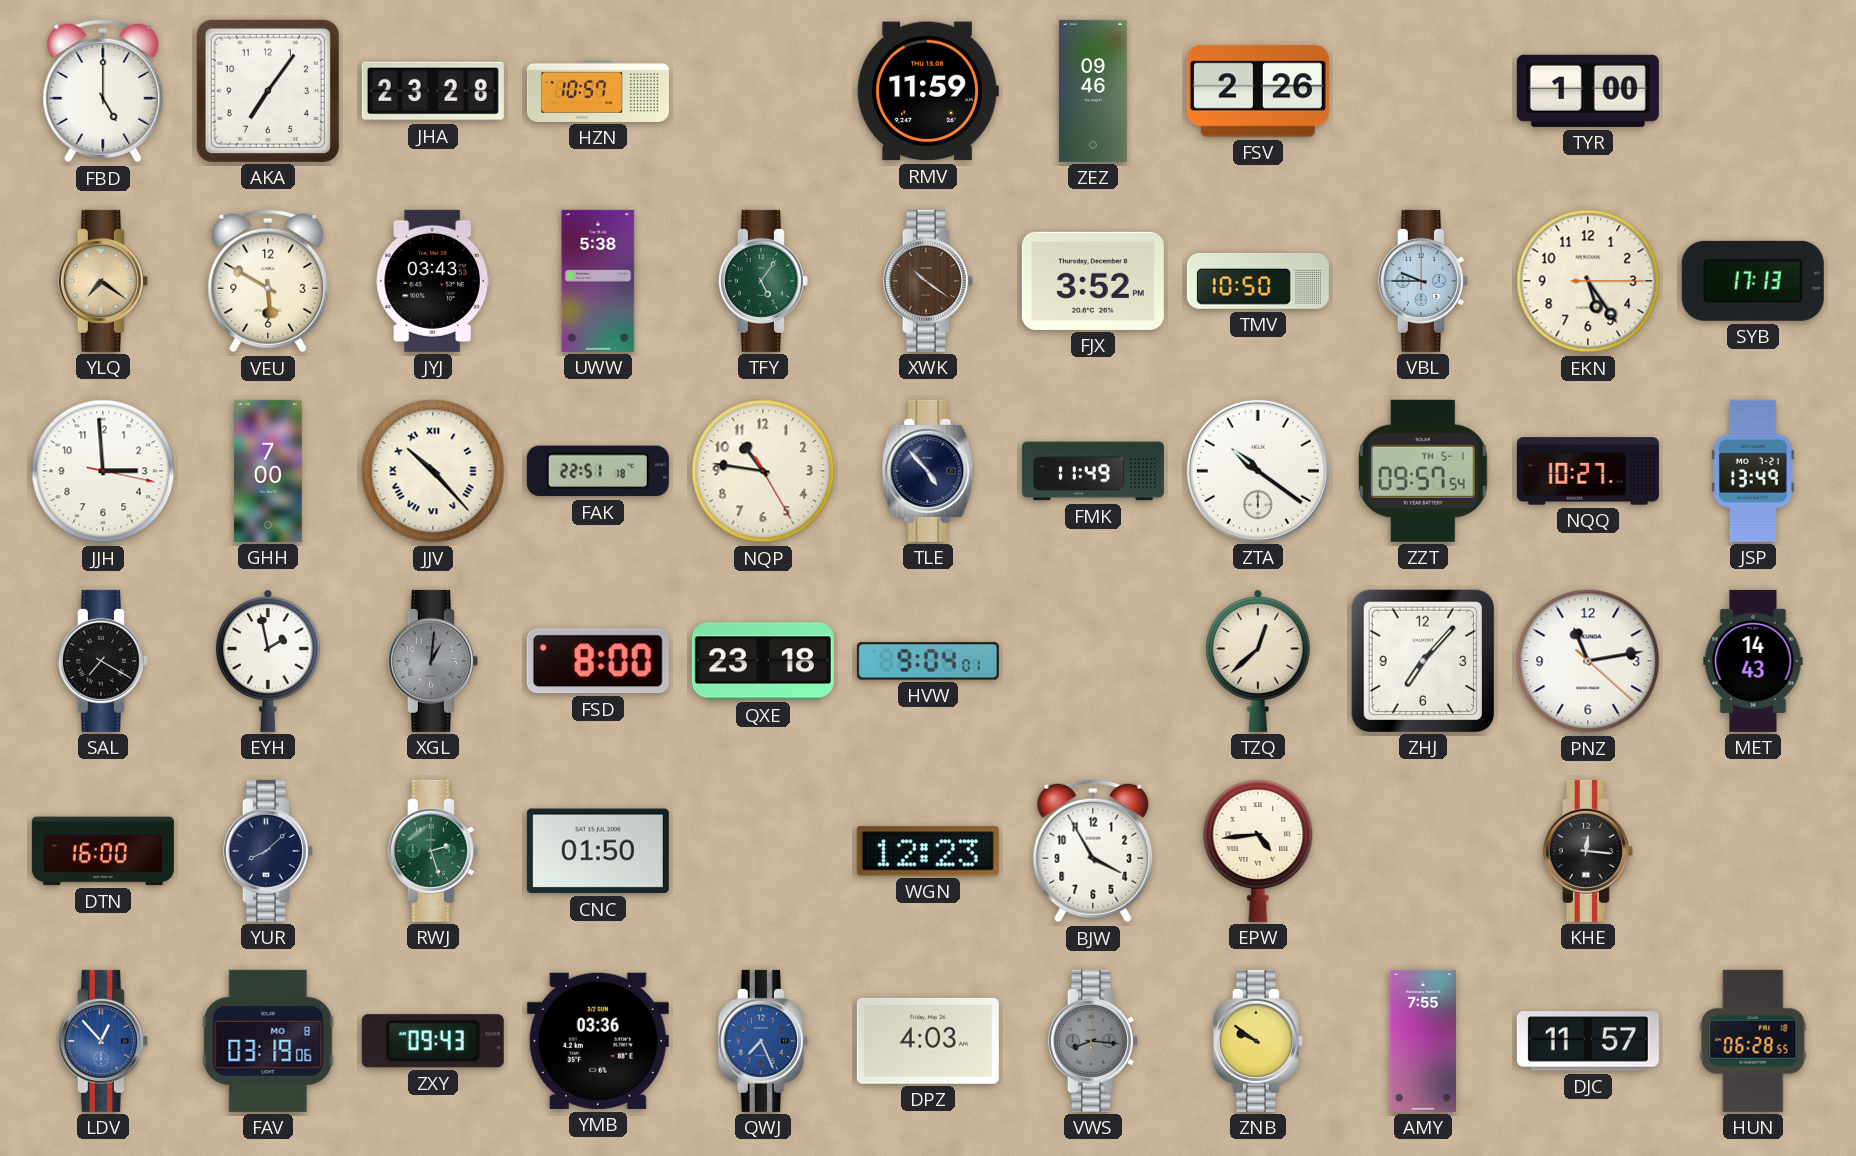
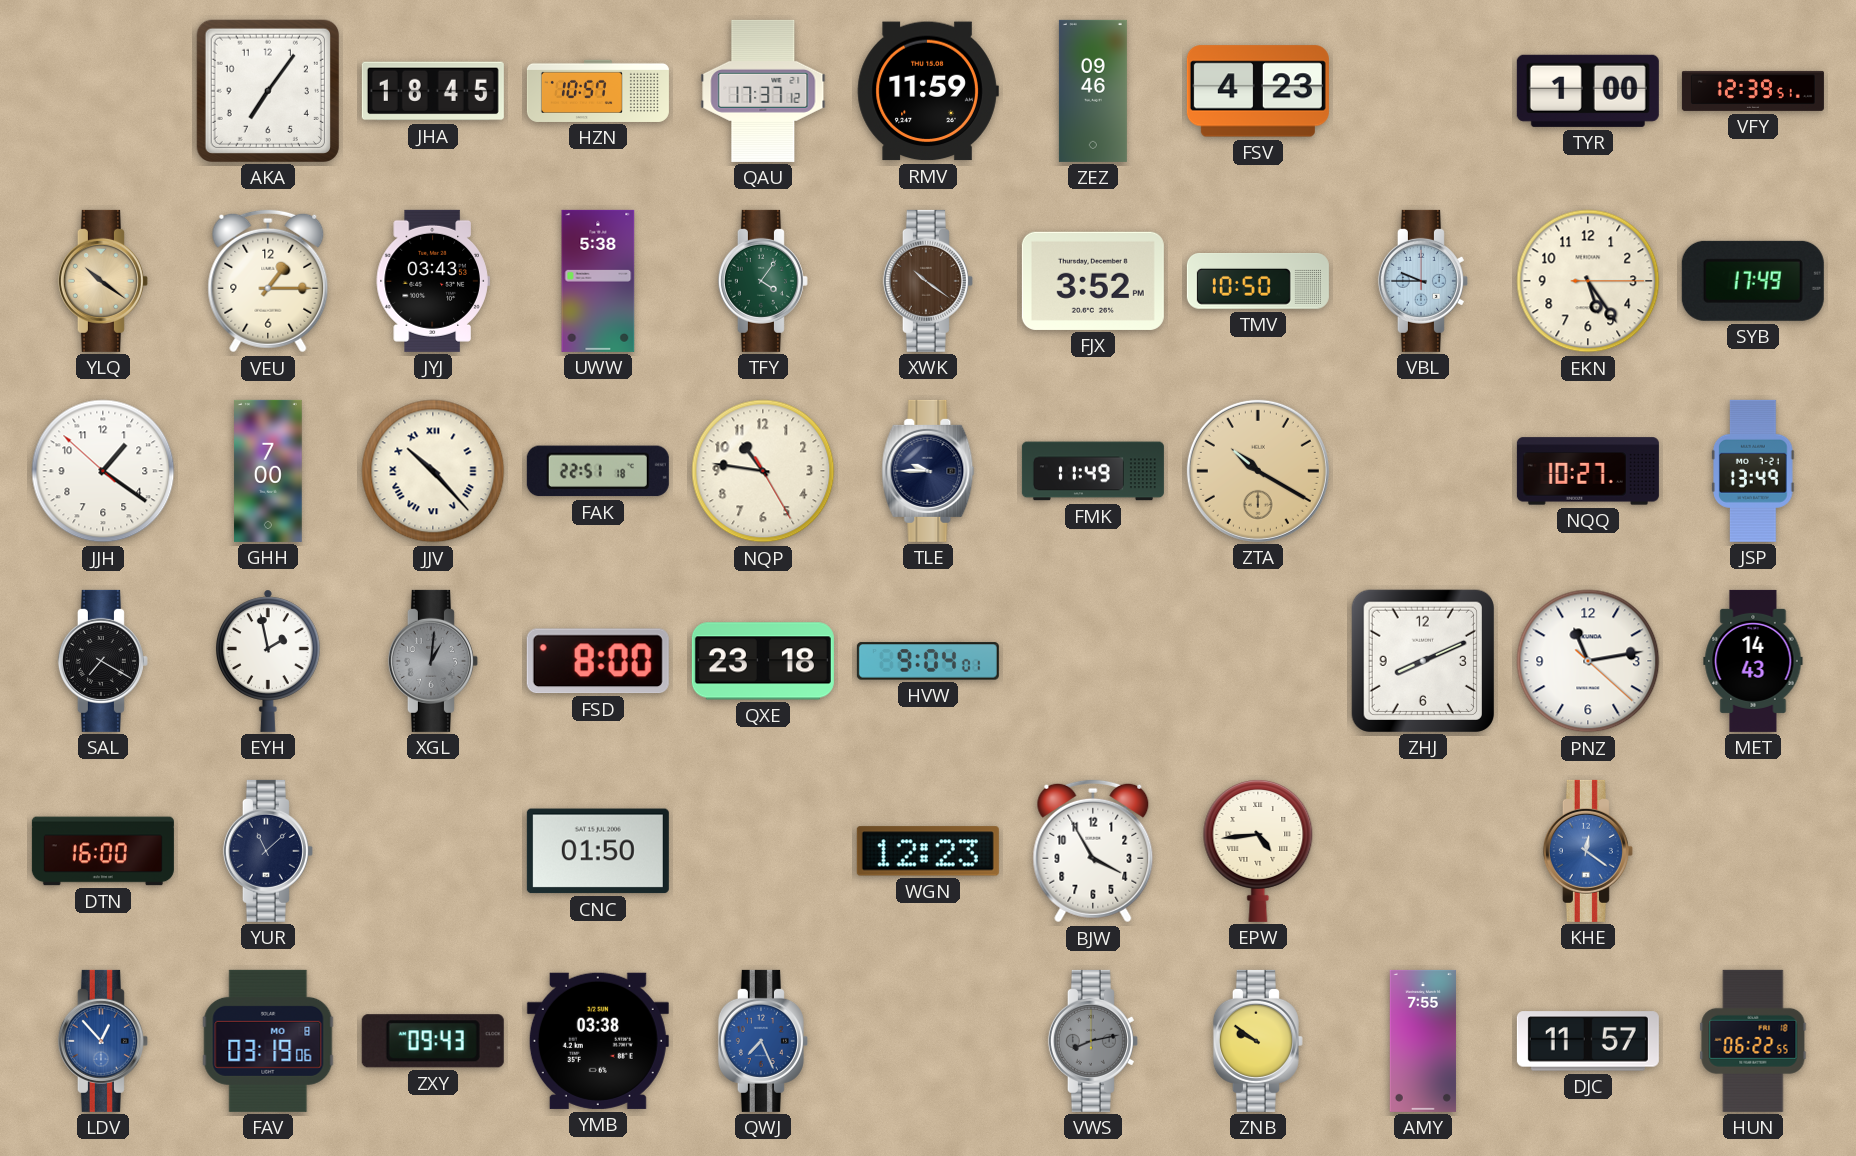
FBD: 5:00 -> none
JHA: 23:28 -> 18:45
QAU: none -> 17:37
FSV: 2:26 -> 4:23
VFY: none -> 12:39
YLQ: 7:21 -> 10:21
VEU: 5:50 -> 1:15
TFY: 5:06 -> 4:06
SYB: 17:13 -> 17:49
JJH: 2:59 -> 1:20
TLE: 4:53 -> 9:45
ZTA: 10:21 -> 10:20
ZTA dial: white -> champagne
ZZT: 09:57 -> none
TZQ: 12:38 -> none
ZHJ: 7:07 -> 8:11
YUR: 8:08 -> 11:08
RWJ: 2:27 -> none
KHE: 12:16 -> 12:21
KHE dial: black -> blue
YMB: 03:36 -> 03:38
DPZ: 4:03 -> none
VWS: 8:16 -> 8:13
HUN: 06:28 -> 06:22
